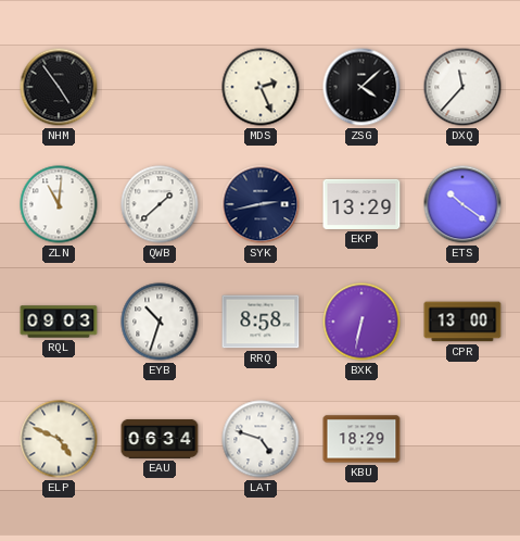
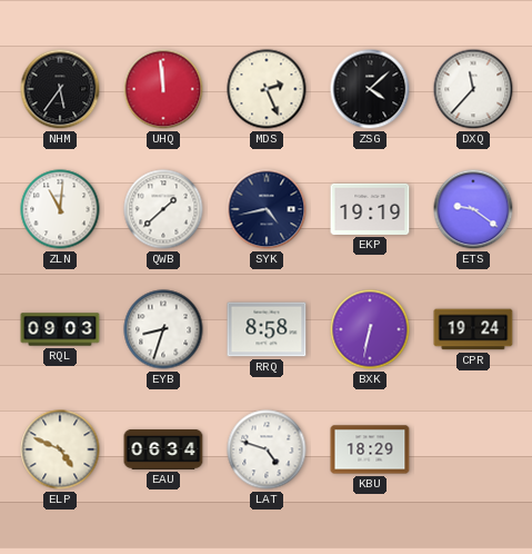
NHM: 4:54 -> 5:36
UHQ: none -> 11:59
SYK: 2:43 -> 4:43
EKP: 13:29 -> 19:19
ETS: 10:21 -> 9:21
EYB: 10:33 -> 8:33
CPR: 13:00 -> 19:24
